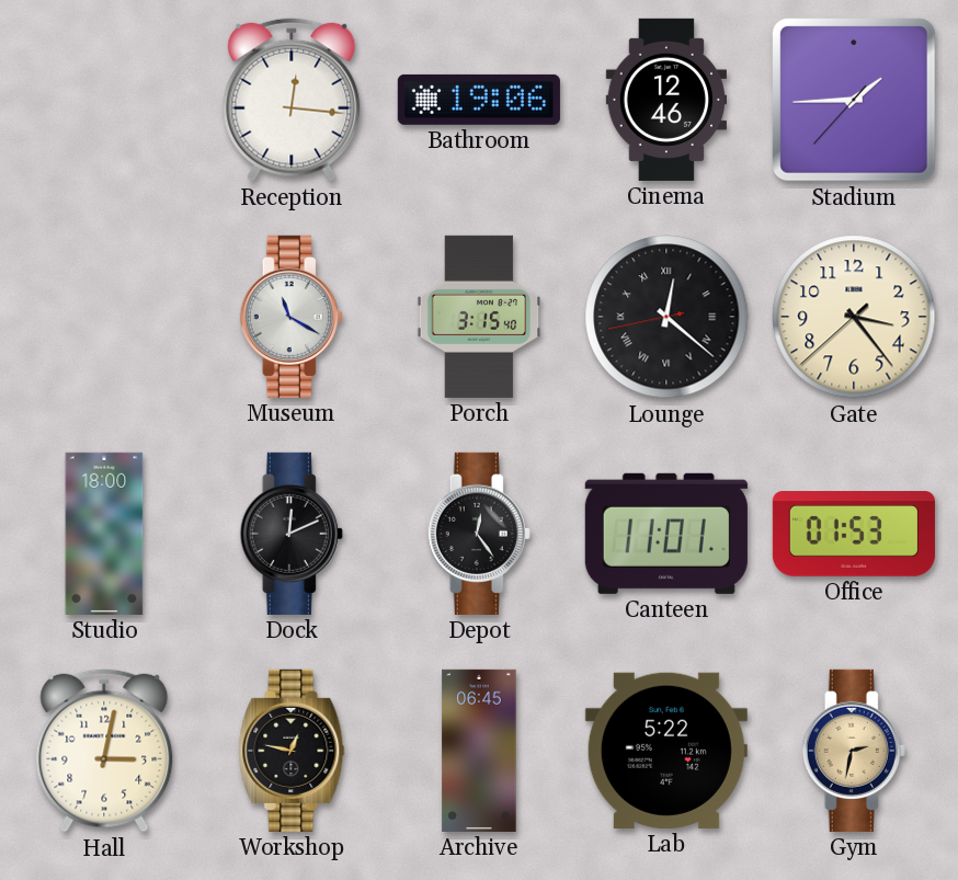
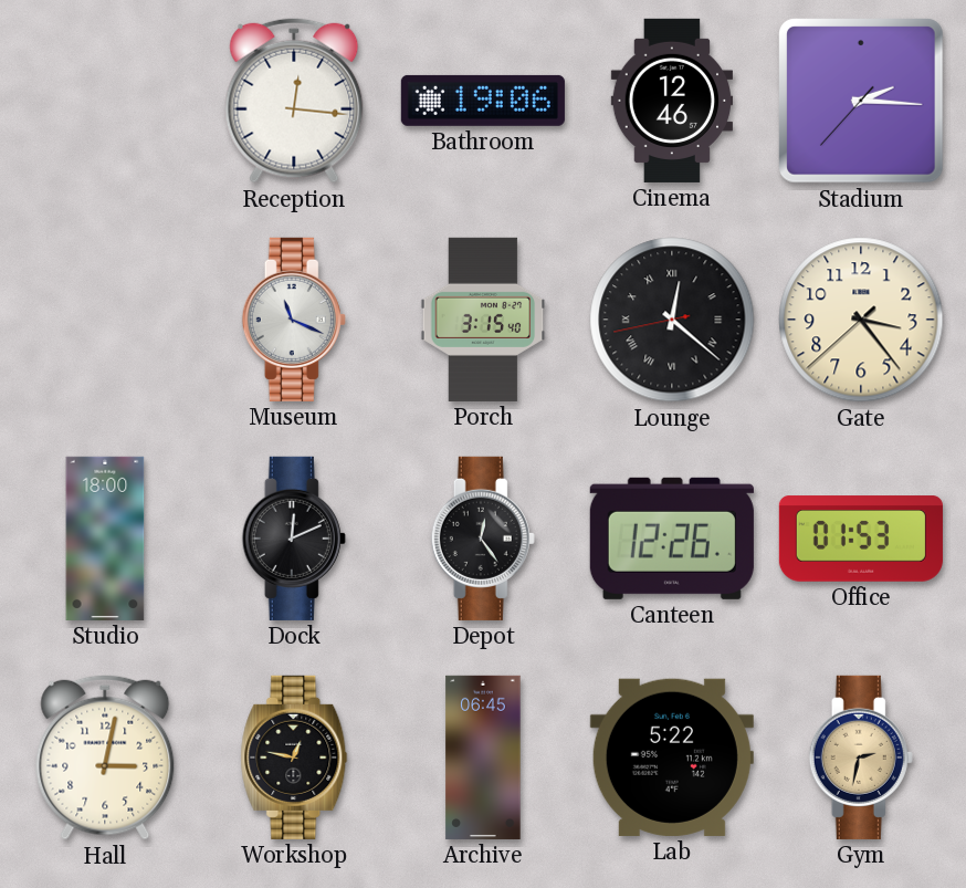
Stadium: 1:44 -> 2:15
Museum: 11:20 -> 11:19
Canteen: 11:01 -> 12:26
